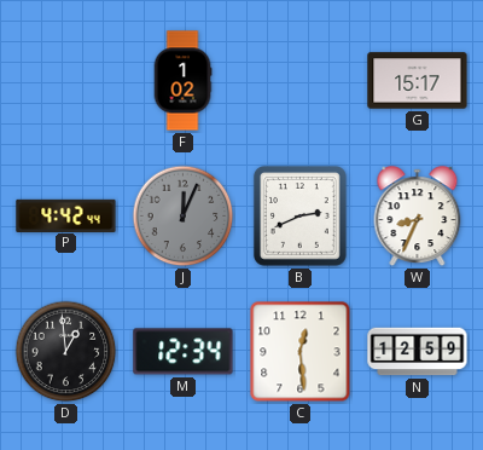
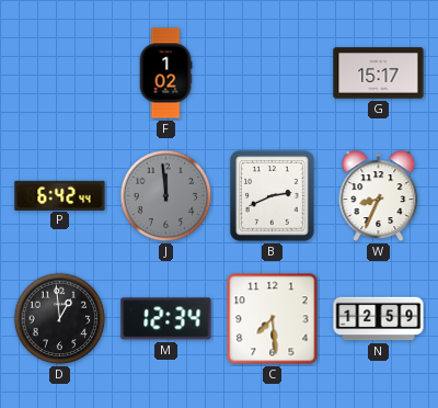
P: 4:42 -> 6:42
J: 12:04 -> 11:59
C: 12:29 -> 7:29
